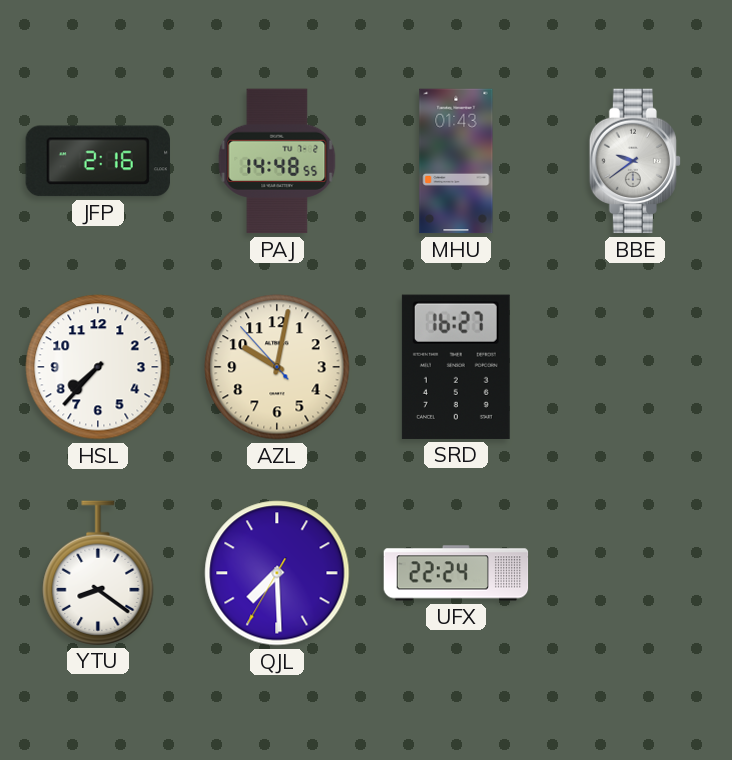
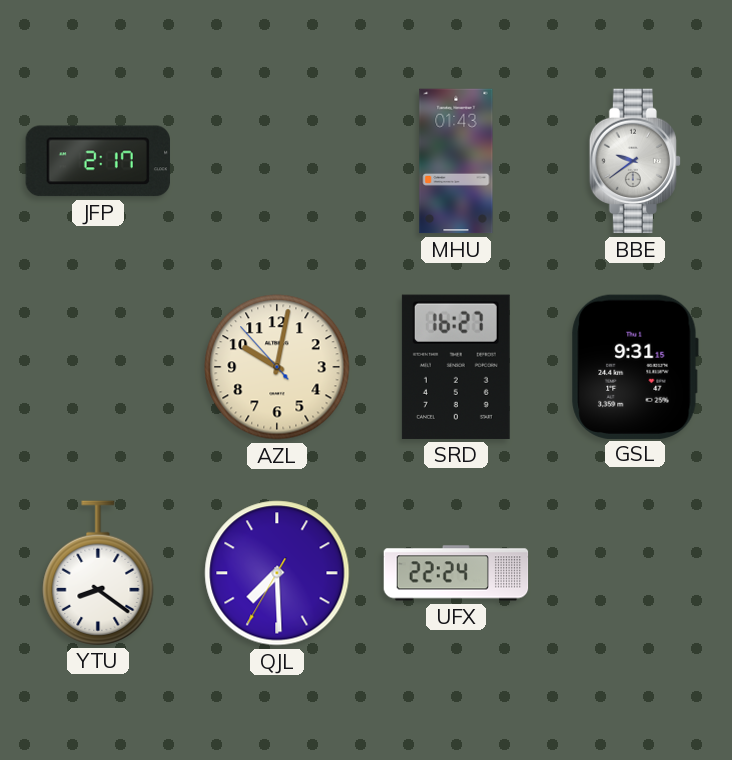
JFP: 2:16 -> 2:17
PAJ: 14:48 -> none
HSL: 7:37 -> none
GSL: none -> 9:31
